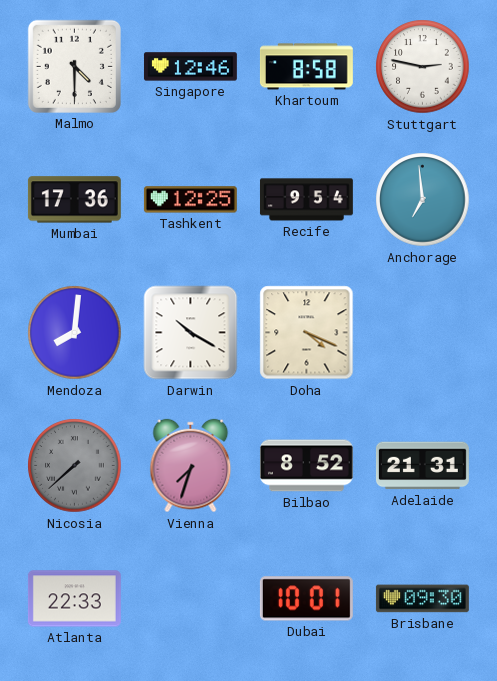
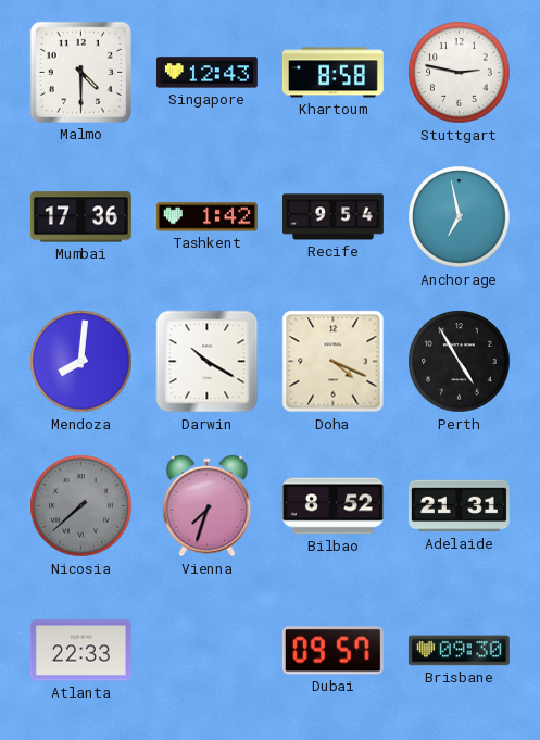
Singapore: 12:46 -> 12:43
Tashkent: 12:25 -> 1:42
Anchorage: 6:59 -> 6:58
Perth: none -> 4:55
Dubai: 10:01 -> 09:57
